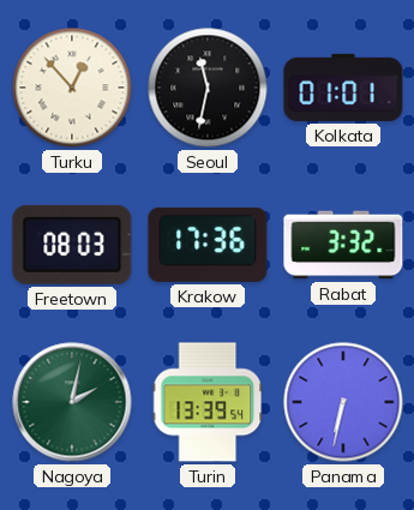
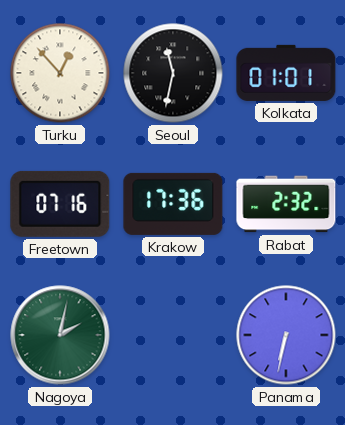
Freetown: 08:03 -> 07:16
Rabat: 3:32 -> 2:32
Turin: 13:39 -> none
